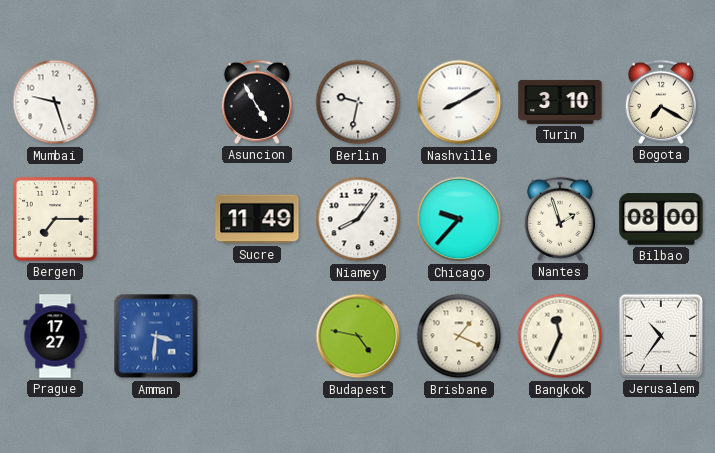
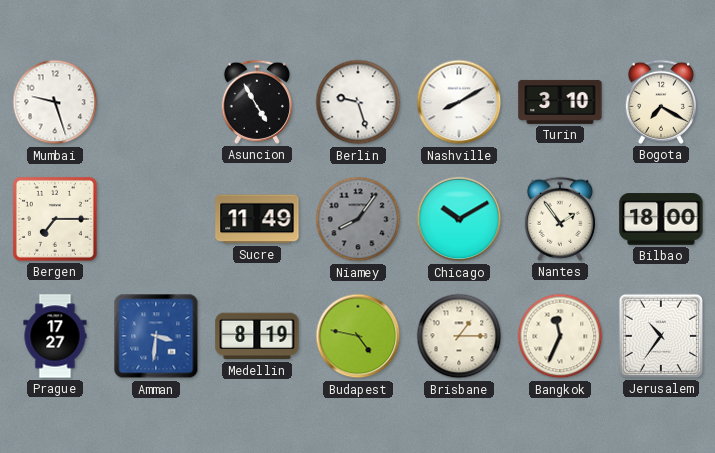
Berlin: 9:32 -> 9:27
Niamey dial: white -> grey
Chicago: 9:37 -> 10:10
Nantes: 1:57 -> 1:54
Bilbao: 08:00 -> 18:00
Medellin: none -> 8:19
Brisbane: 1:19 -> 1:15
